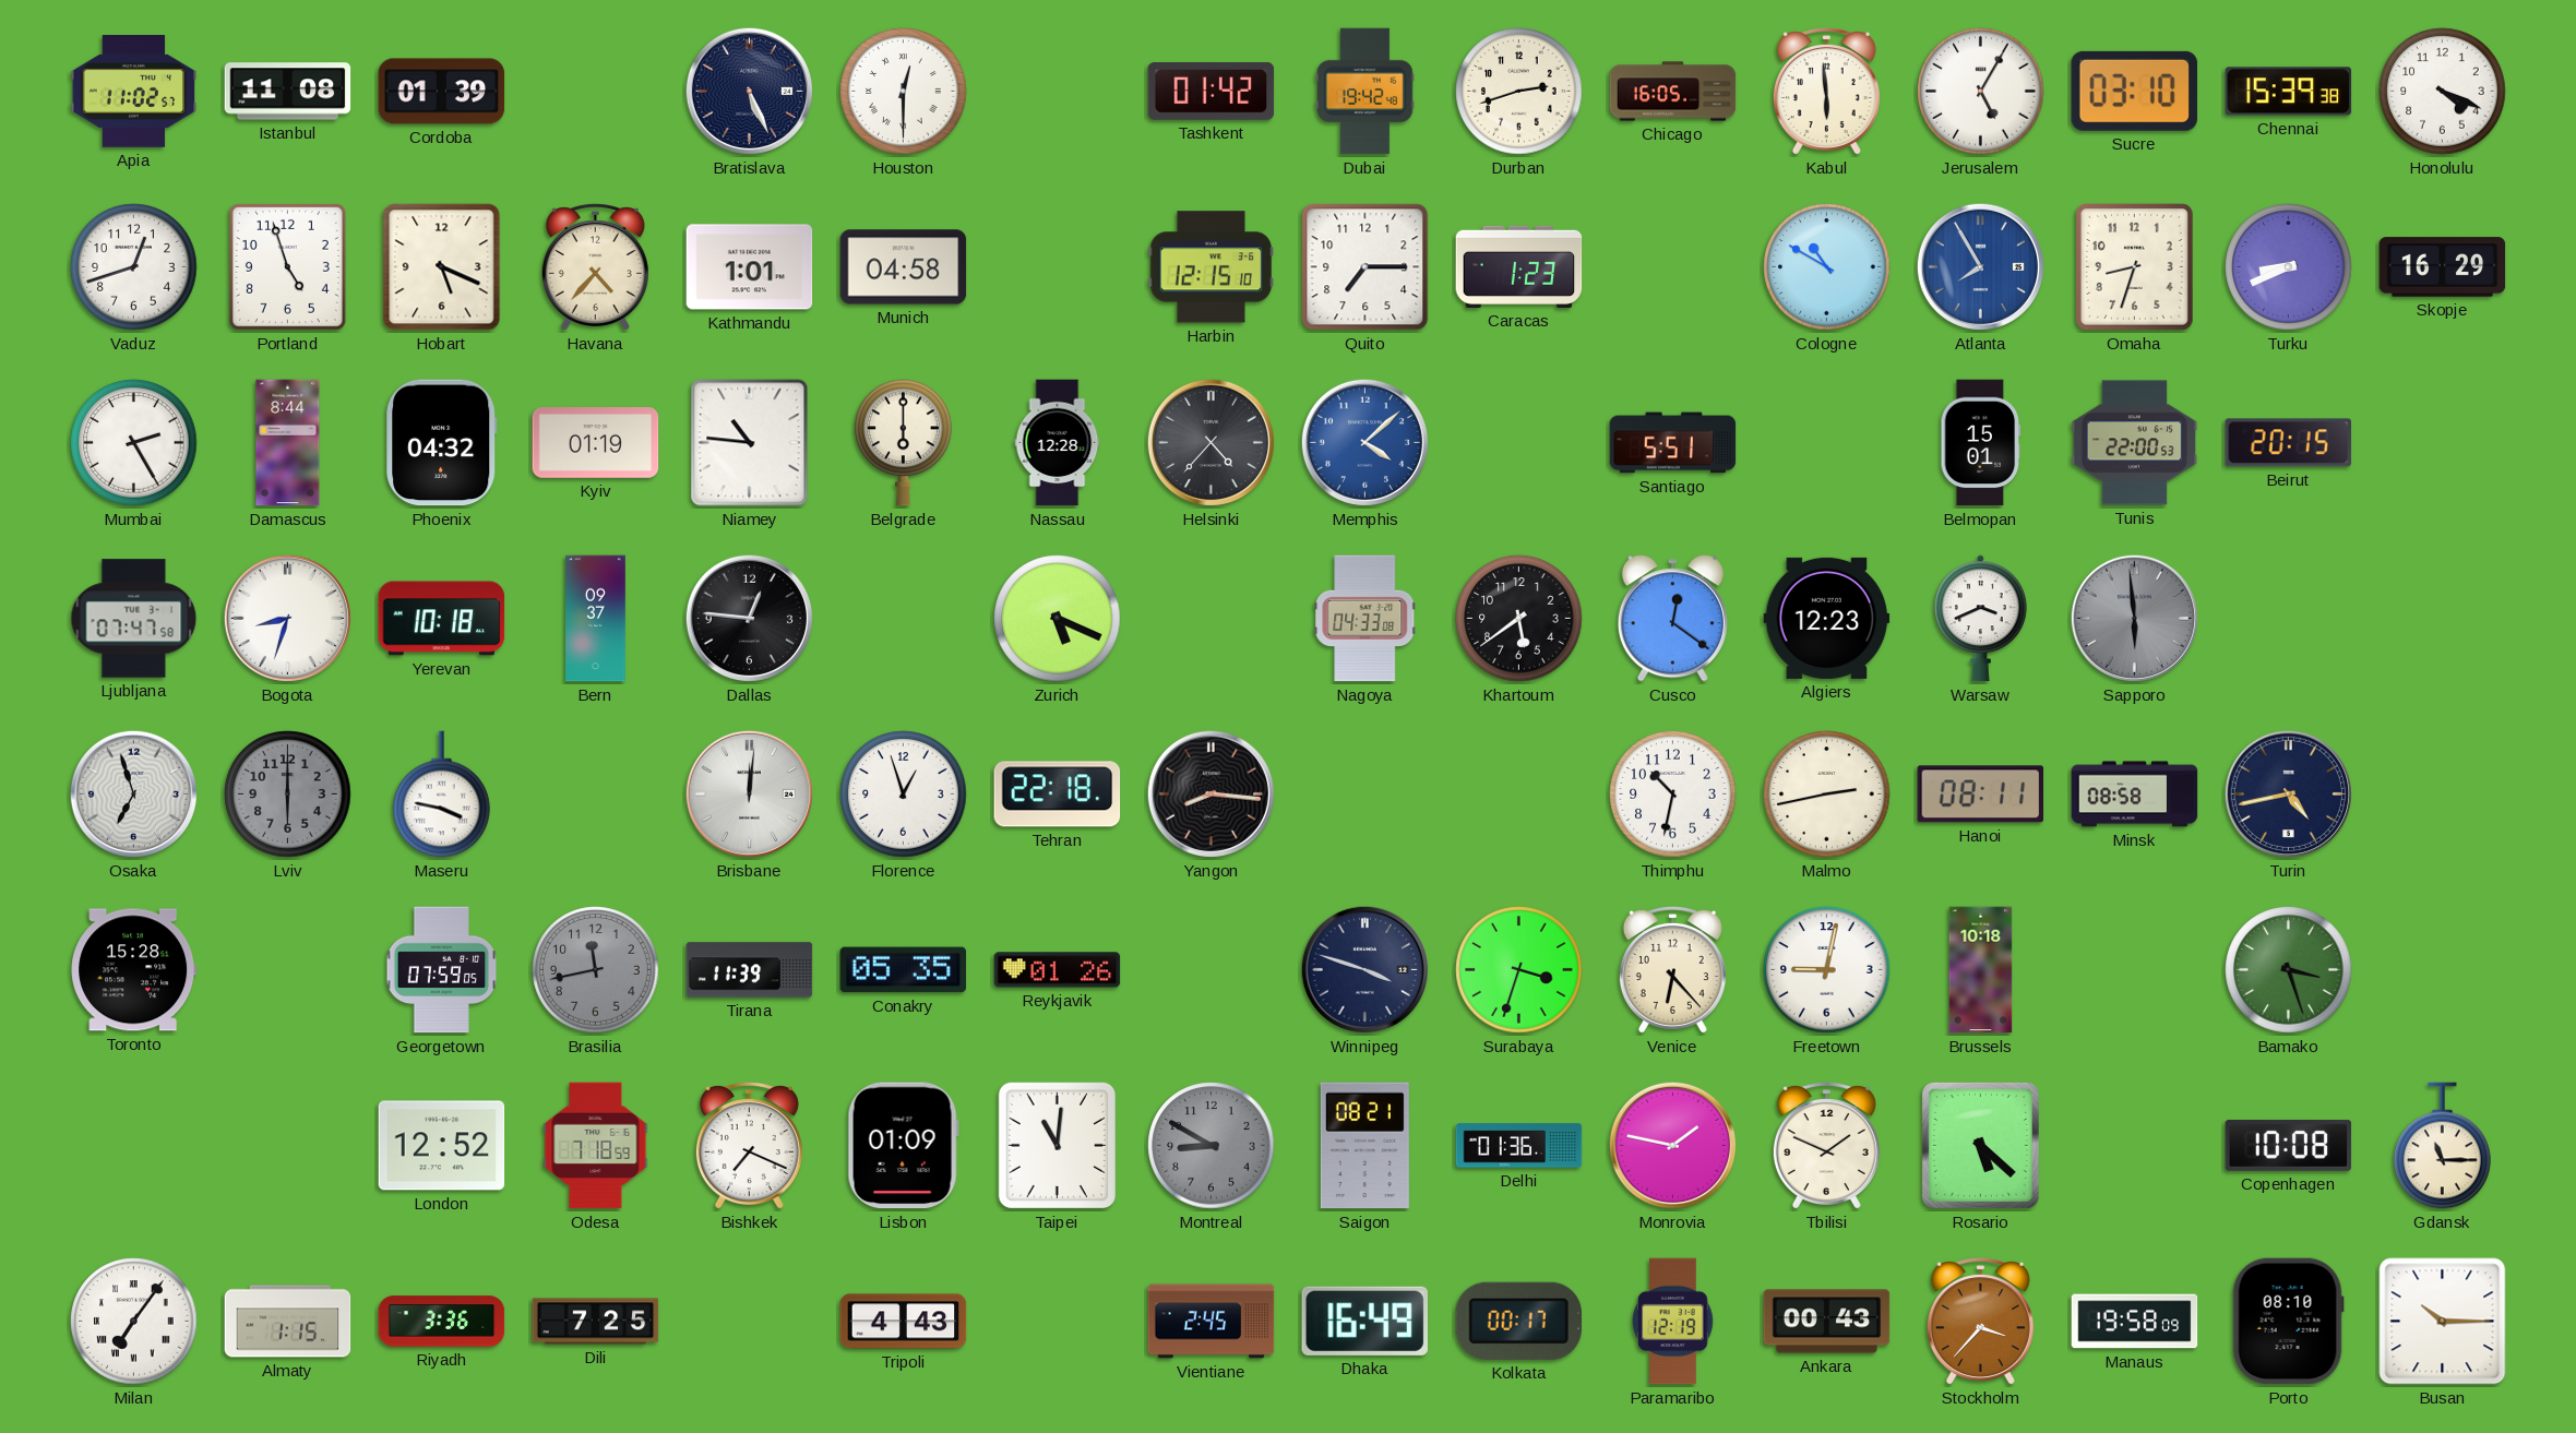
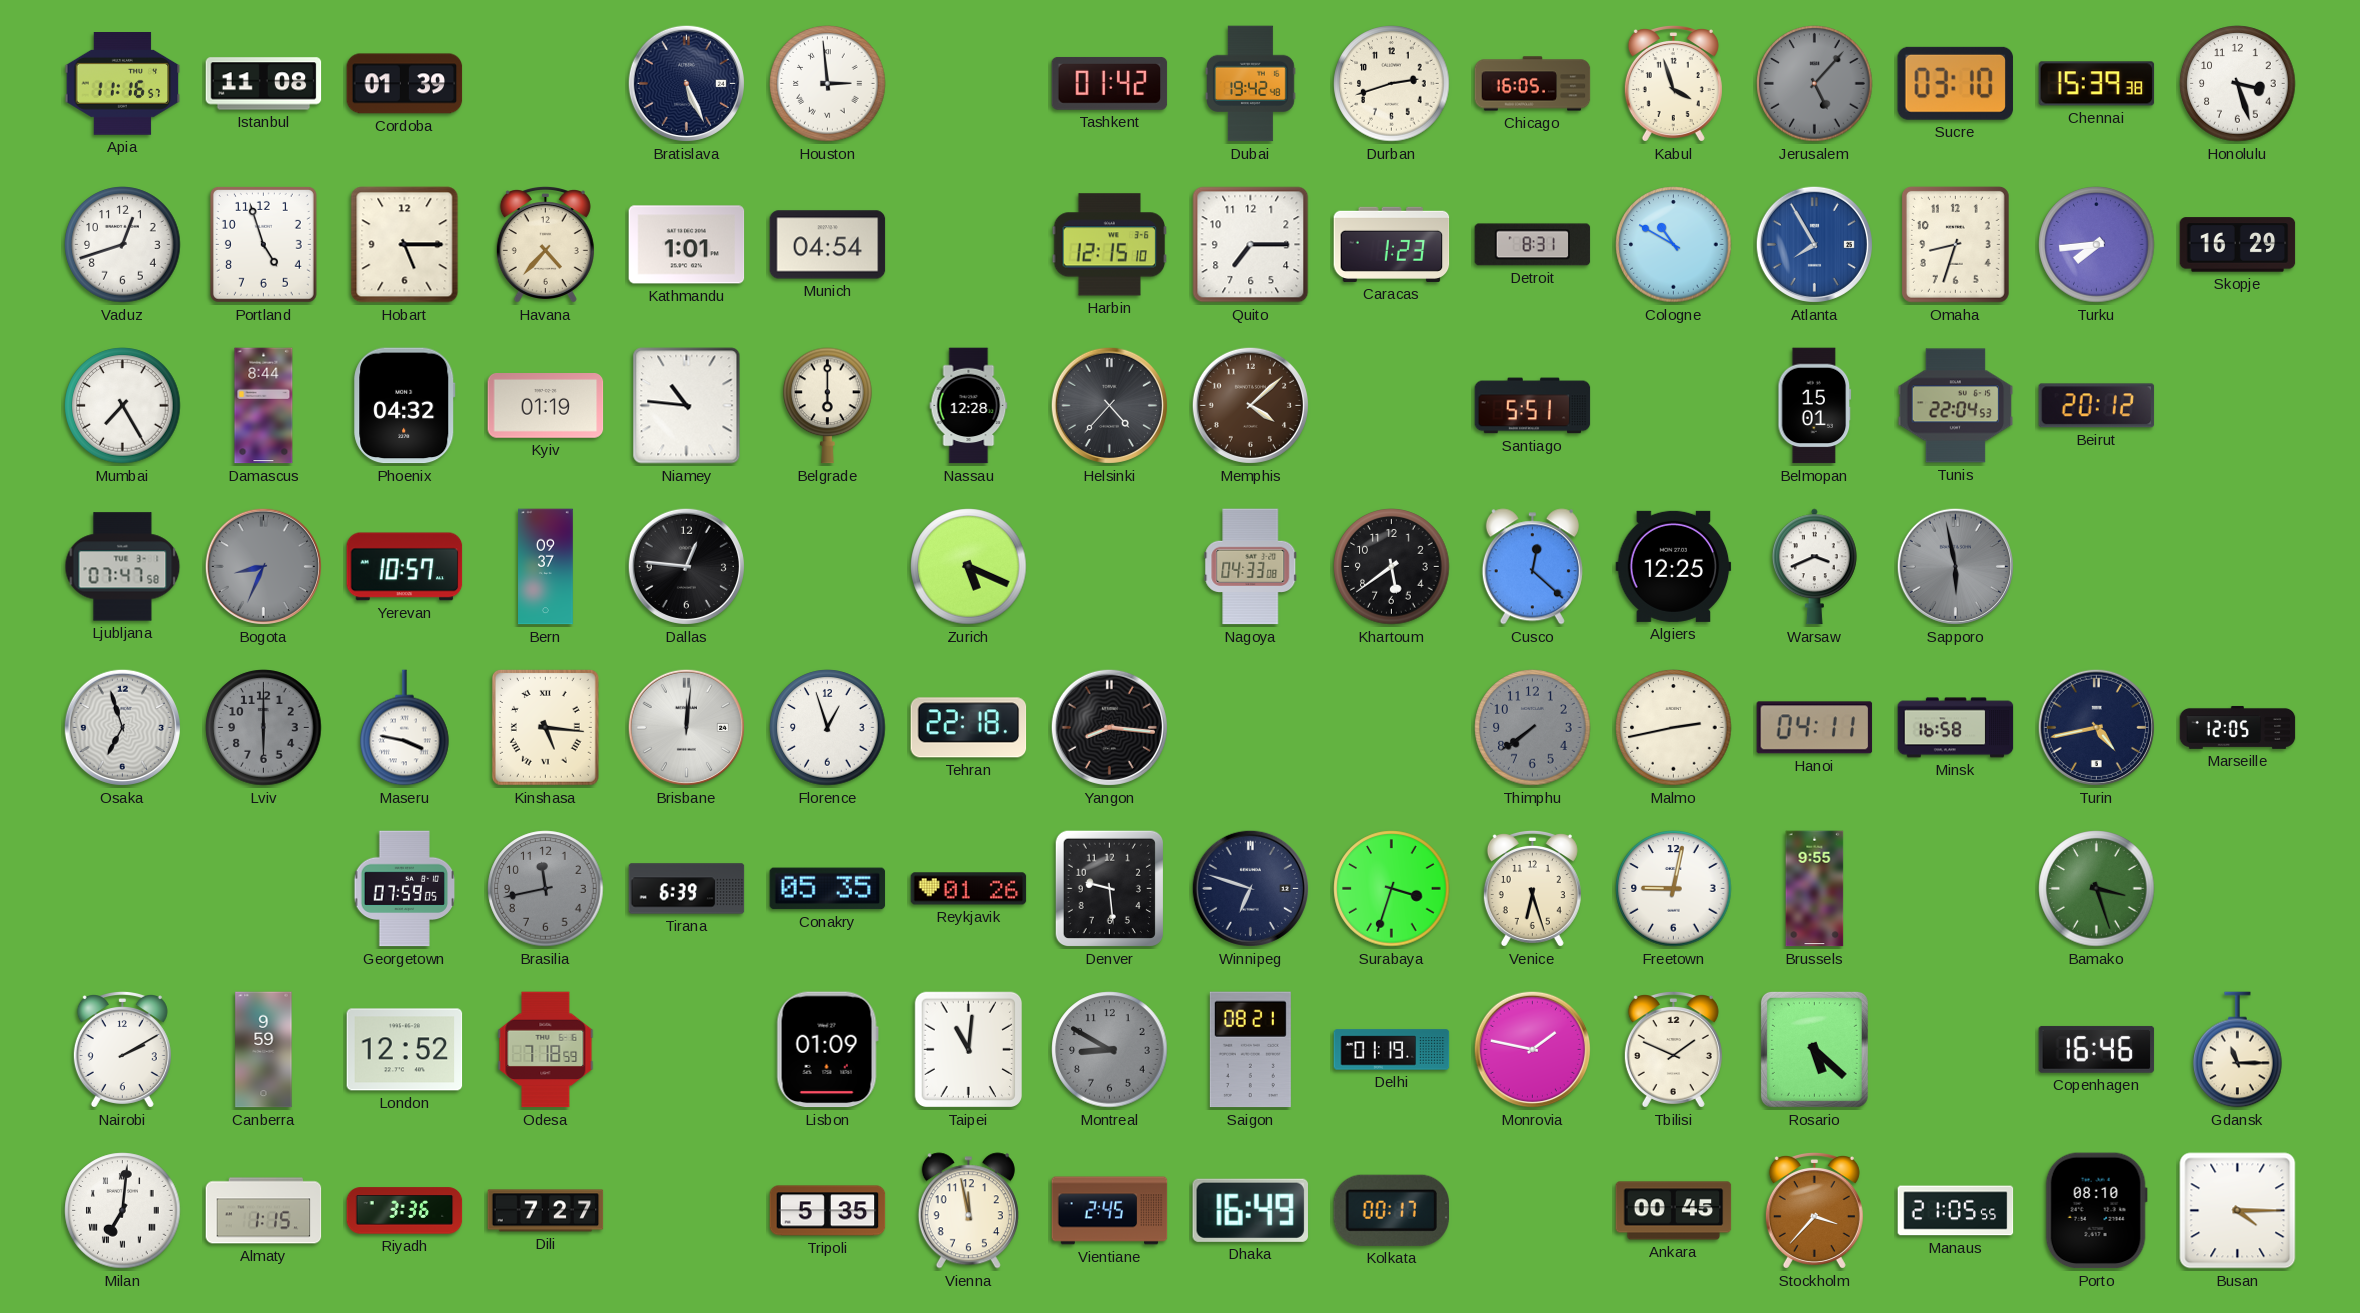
Apia: 11:02 -> 11:16
Houston: 12:30 -> 2:59
Kabul: 5:59 -> 3:57
Jerusalem: 5:05 -> 5:07
Jerusalem dial: white -> grey
Honolulu: 4:19 -> 3:27
Hobart: 5:19 -> 5:15
Munich: 04:58 -> 04:54
Detroit: none -> 8:31
Turku: 8:41 -> 7:44
Mumbai: 2:25 -> 7:25
Memphis dial: blue -> brown
Tunis: 22:00 -> 22:04
Beirut: 20:15 -> 20:12
Bogota: 8:33 -> 8:34
Bogota dial: white -> grey
Yerevan: 10:18 -> 10:57
Cusco: 12:21 -> 12:22
Algiers: 12:23 -> 12:25
Sapporo: 5:59 -> 5:58
Kinshasa: none -> 5:16
Thimphu: 10:32 -> 7:39
Thimphu dial: white -> grey
Hanoi: 08:11 -> 04:11
Minsk: 08:58 -> 16:58
Marseille: none -> 12:05
Toronto: 15:28 -> none
Tirana: 11:39 -> 6:39
Denver: none -> 9:29
Winnipeg: 3:48 -> 6:48
Venice: 6:23 -> 6:27
Brussels: 10:18 -> 9:55
Nairobi: none -> 2:10
Canberra: none -> 9:59
Bishkek: 7:19 -> none
Delhi: 01:36 -> 01:19
Copenhagen: 10:08 -> 16:46
Milan: 7:06 -> 7:01
Dili: 7:25 -> 7:27
Tripoli: 4:43 -> 5:35
Vienna: none -> 11:58
Paramaribo: 12:19 -> none
Ankara: 00:43 -> 00:45
Manaus: 19:58 -> 21:05
Busan: 10:15 -> 4:15
